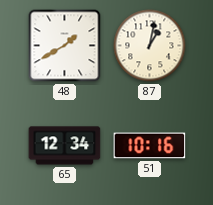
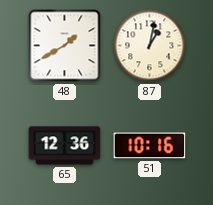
65: 12:34 -> 12:36
